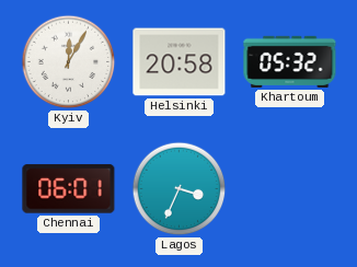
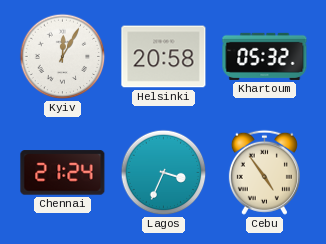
Chennai: 06:01 -> 21:24
Cebu: none -> 4:54
